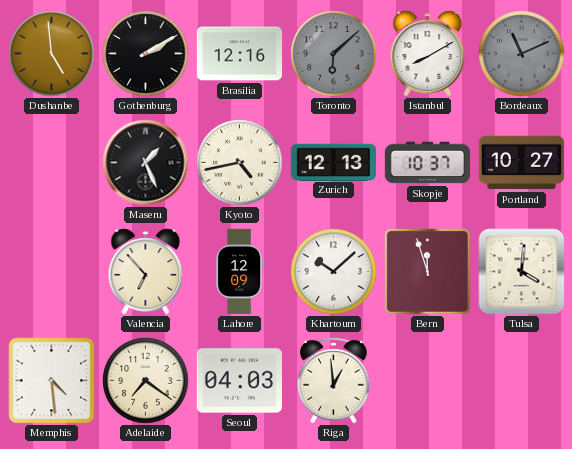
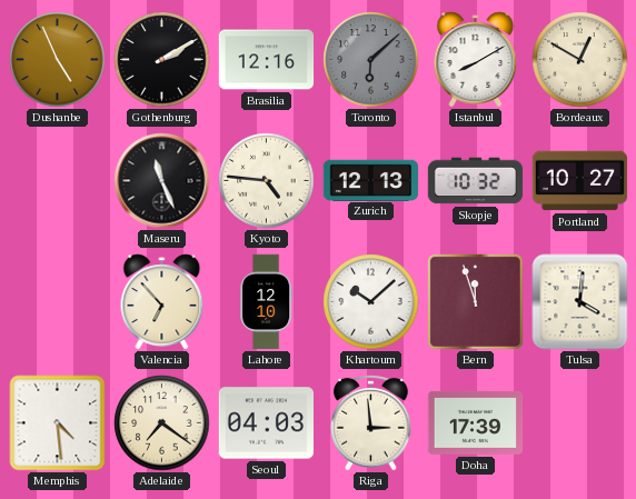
Dushanbe: 4:59 -> 4:56
Bordeaux: 11:11 -> 12:50
Bordeaux dial: grey -> cream
Maseru: 1:26 -> 11:26
Kyoto: 4:43 -> 4:46
Skopje: 10:37 -> 10:32
Lahore: 12:09 -> 12:10
Riga: 12:59 -> 2:59
Doha: none -> 17:39
